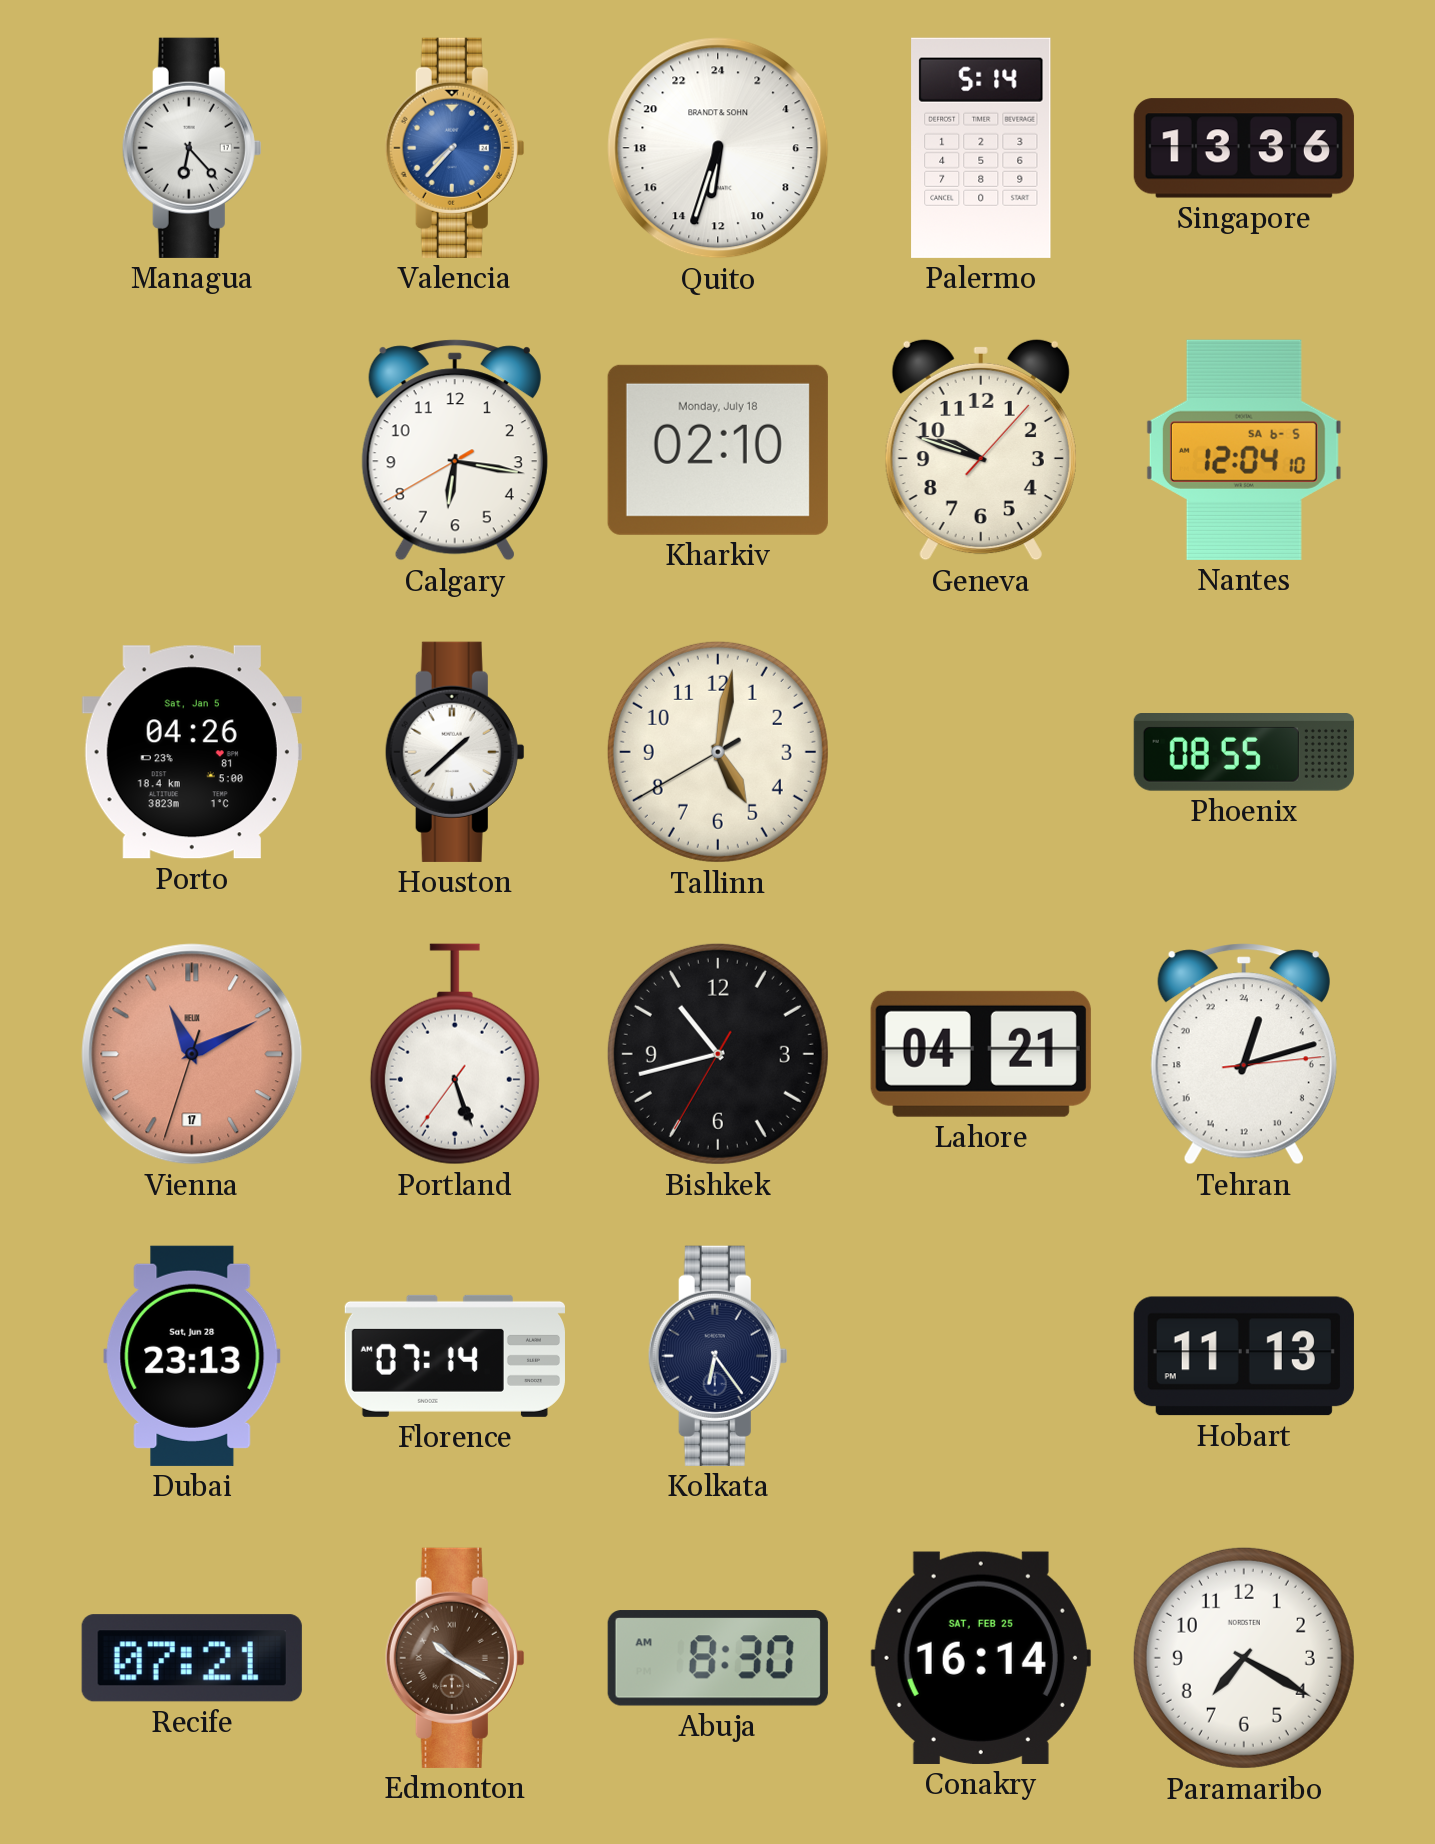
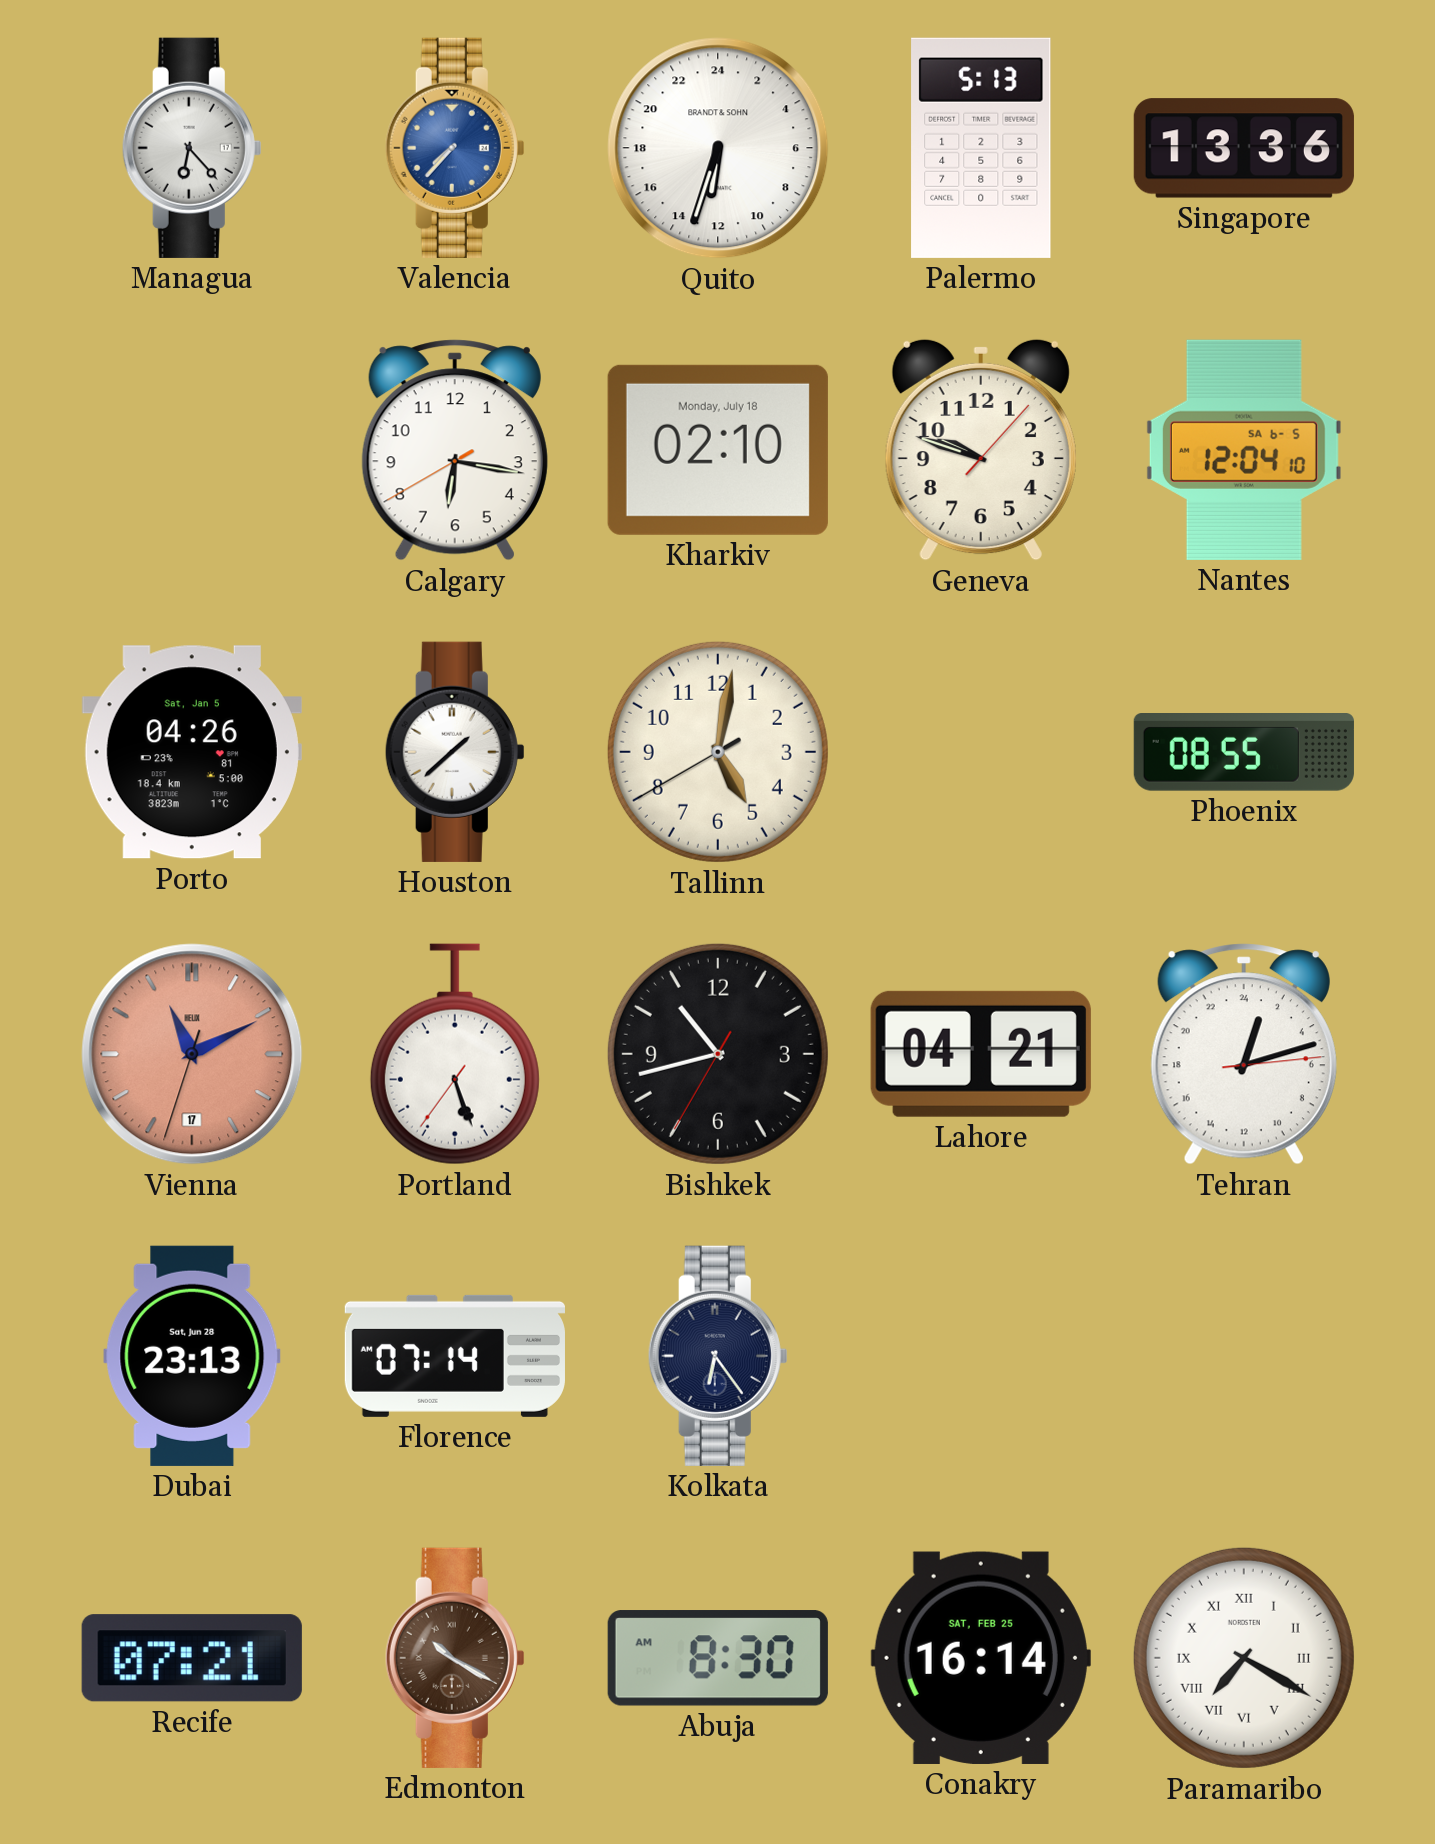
Palermo: 5:14 -> 5:13
Hobart: 11:13 -> none
Paramaribo numerals: Arabic -> Roman
